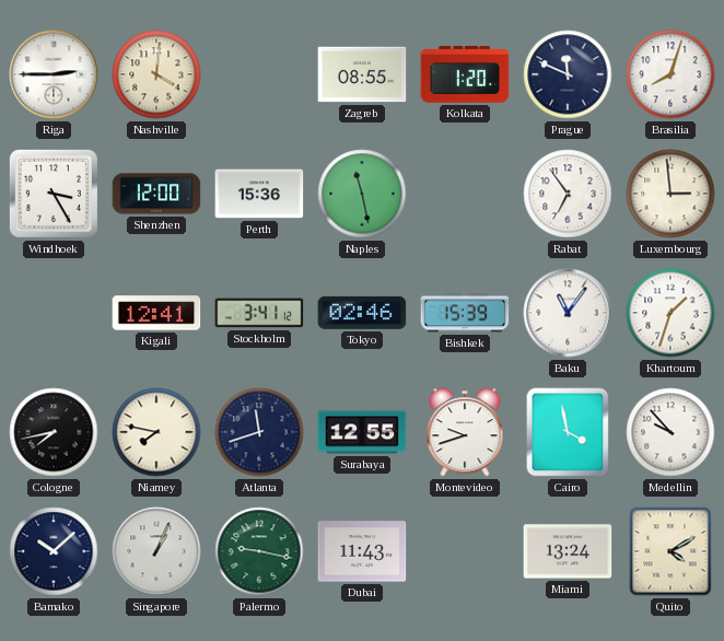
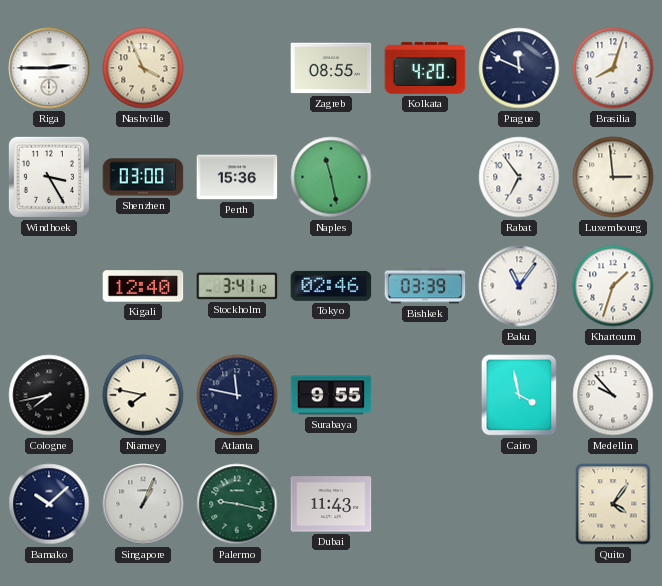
Nashville: 4:01 -> 3:56
Kolkata: 1:20 -> 4:20
Shenzhen: 12:00 -> 03:00
Kigali: 12:41 -> 12:40
Bishkek: 15:39 -> 03:39
Atlanta: 11:42 -> 11:47
Surabaya: 12:55 -> 9:55
Montevideo: 9:42 -> none
Miami: 13:24 -> none
Quito: 4:10 -> 4:06
